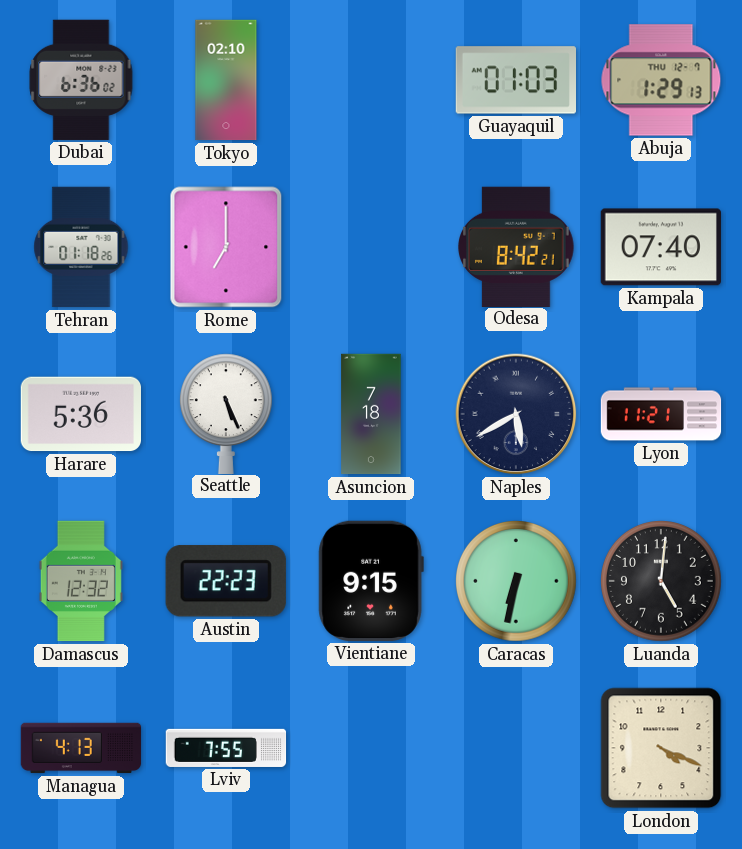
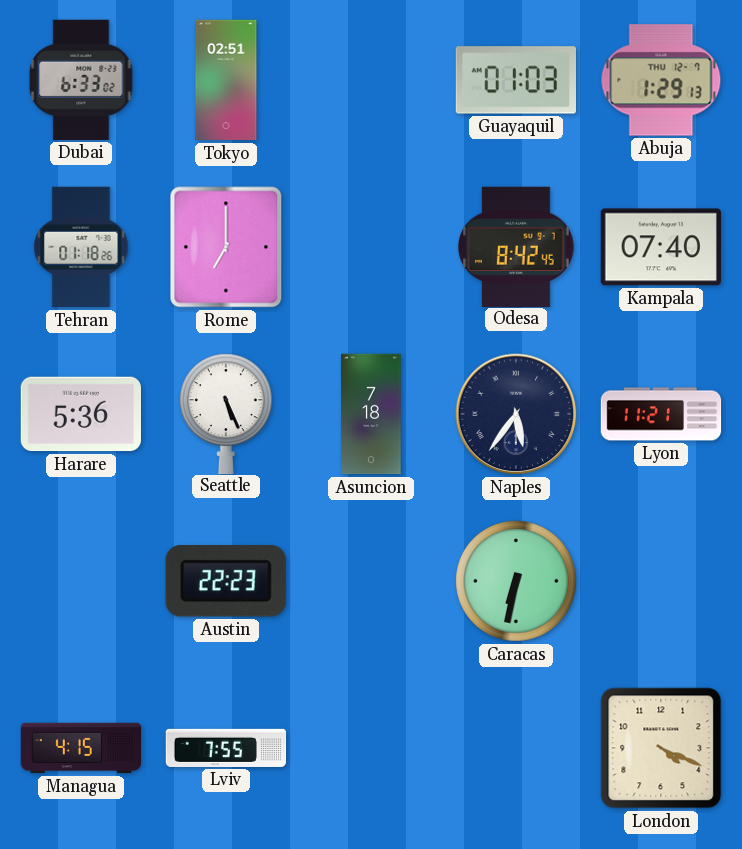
Dubai: 6:36 -> 6:33
Tokyo: 02:10 -> 02:51
Odesa: 8:42:21 -> 8:42:45
Naples: 5:40 -> 5:36
Damascus: 12:32 -> none
Vientiane: 9:15 -> none
Luanda: 5:01 -> none
Managua: 4:13 -> 4:15
